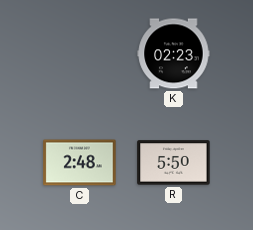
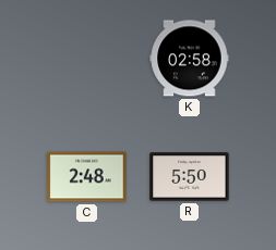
K: 02:23 -> 02:58
